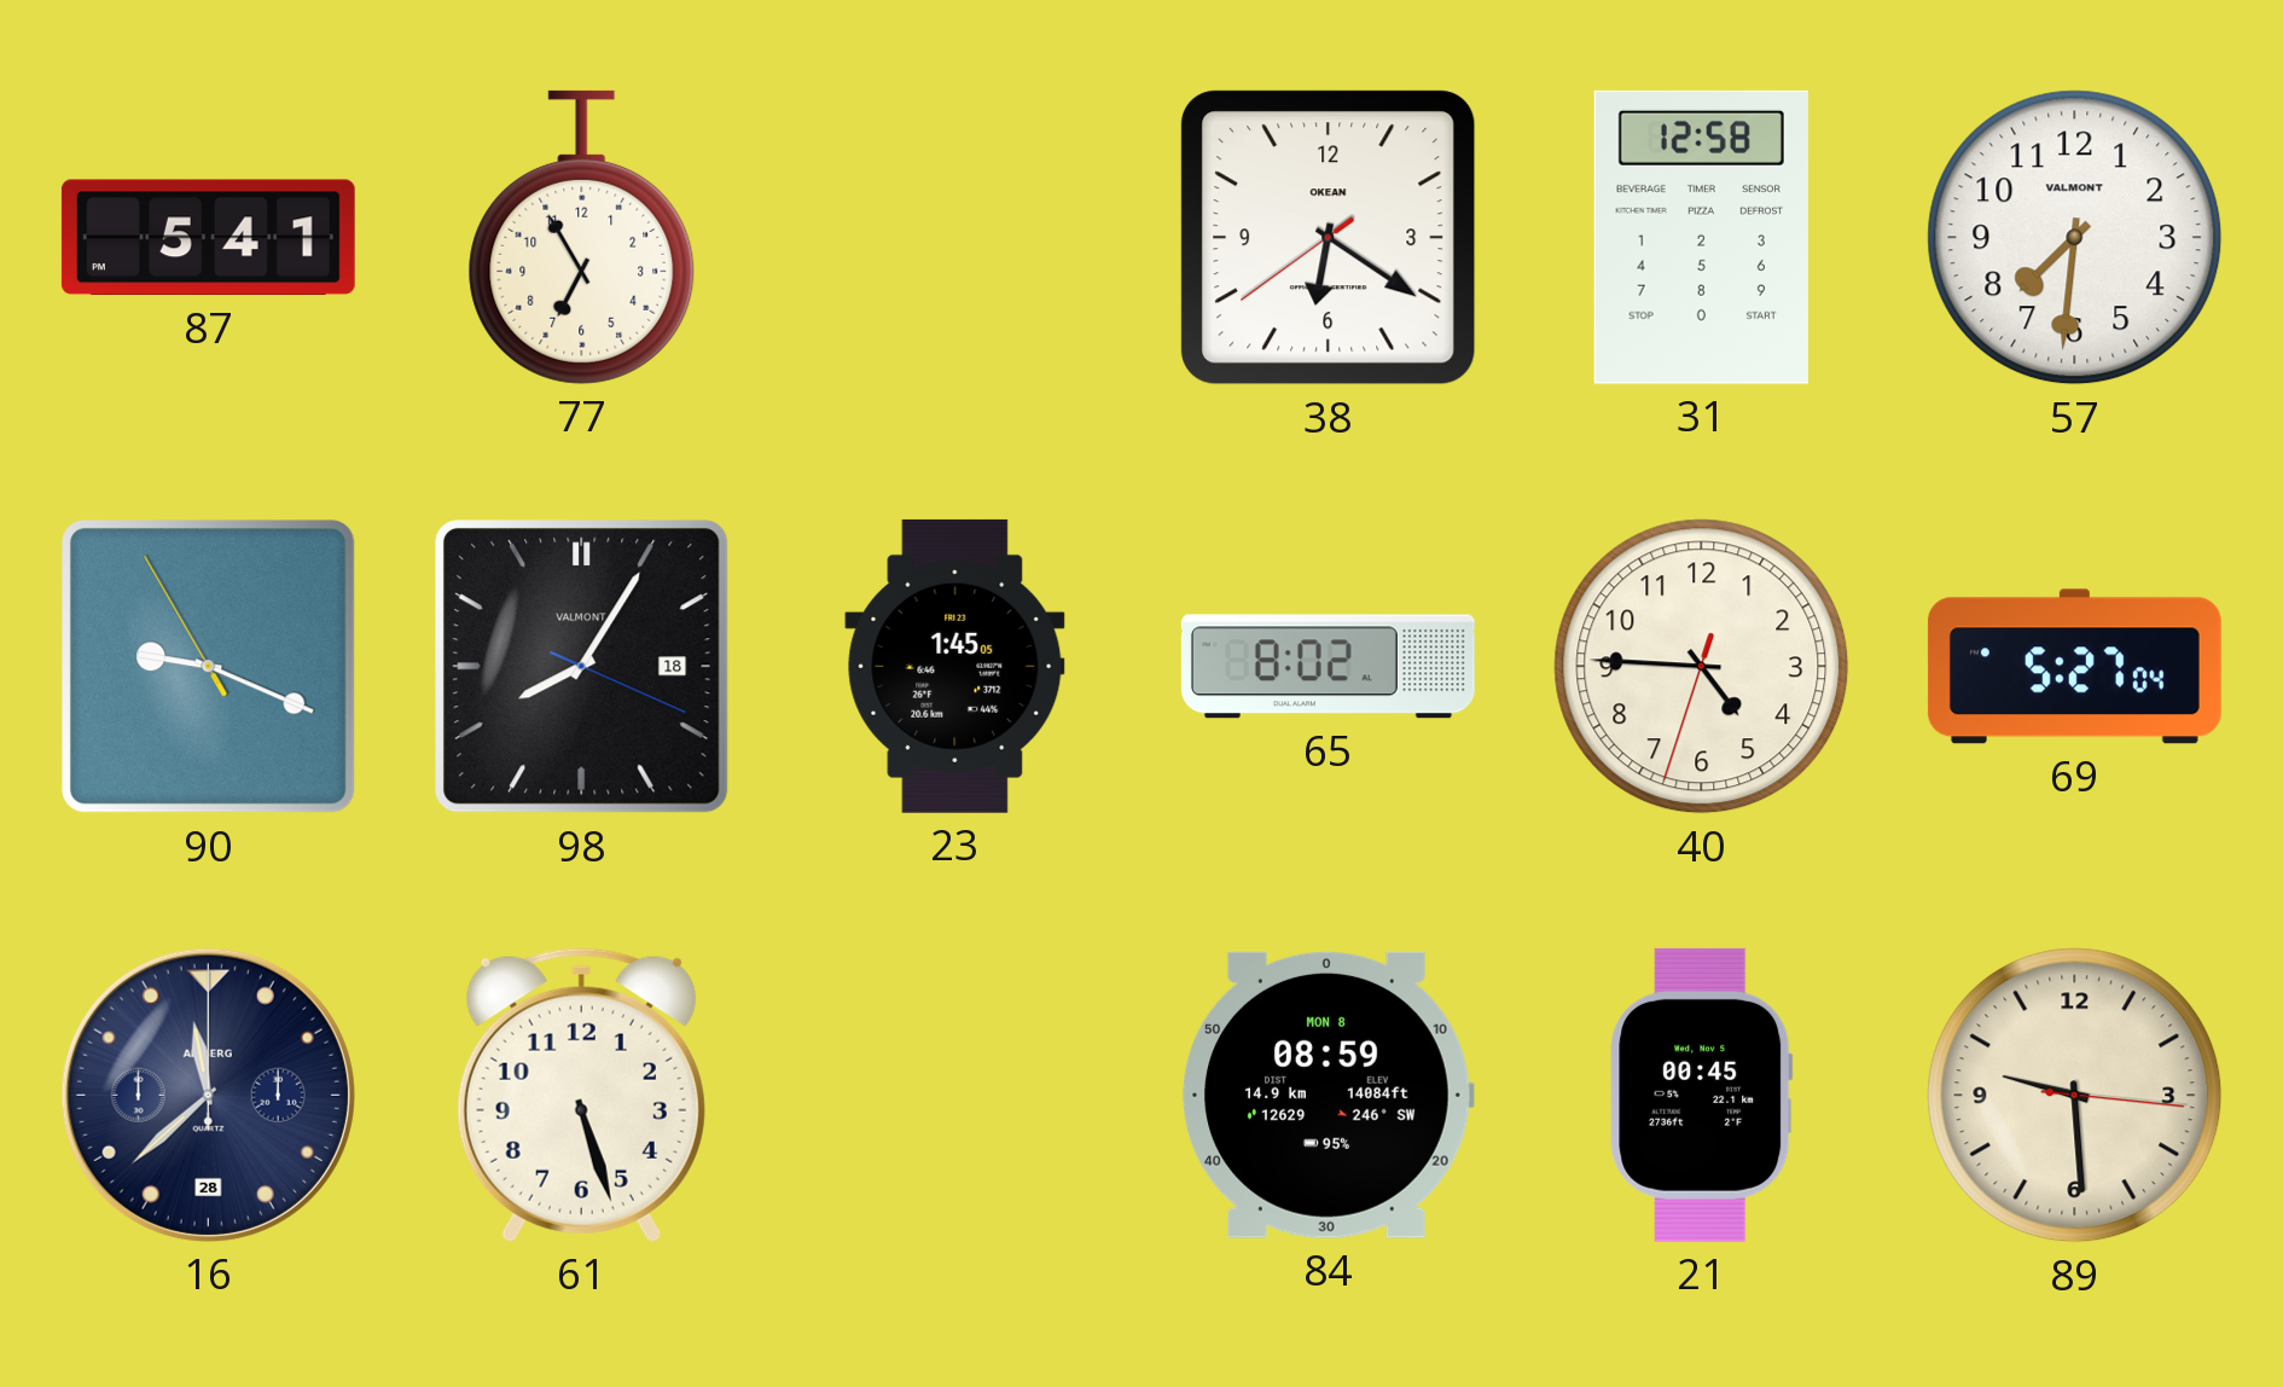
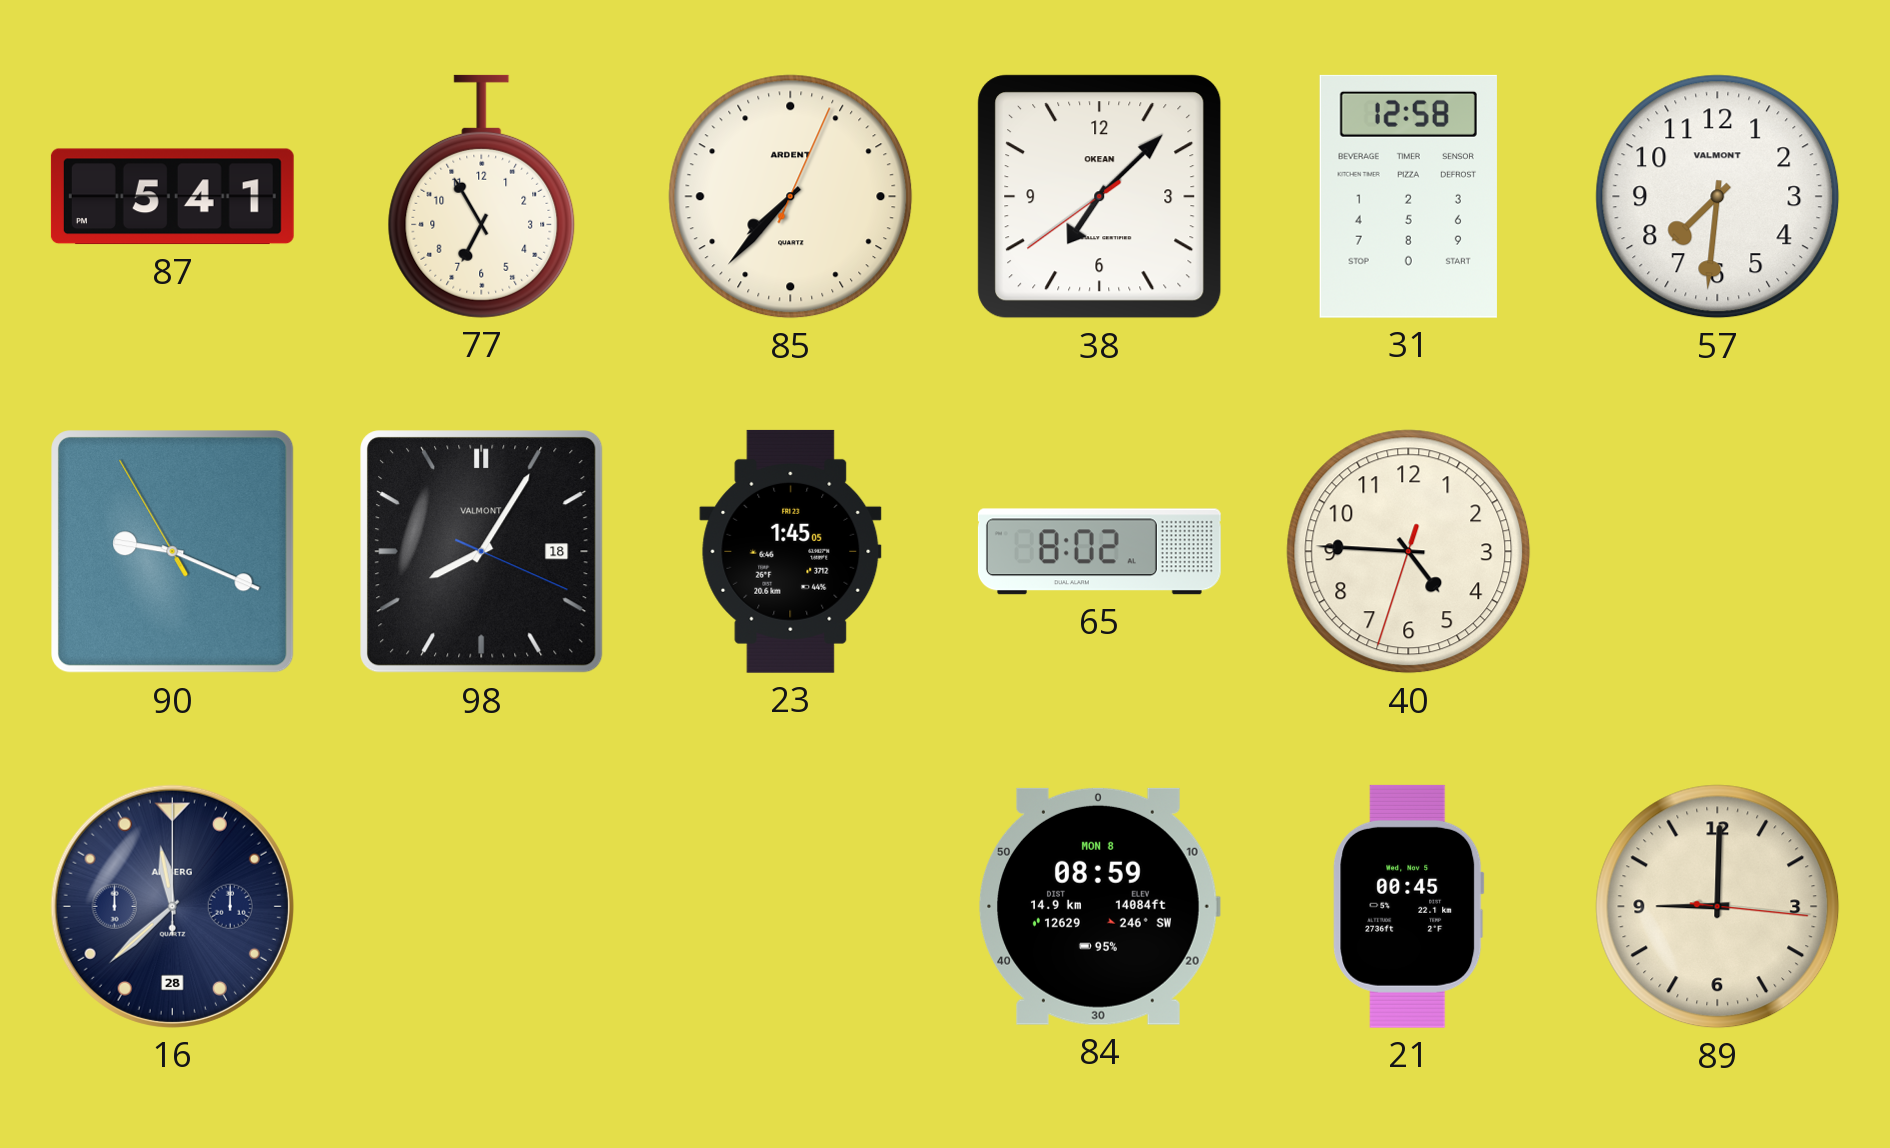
85: none -> 7:37
38: 6:20 -> 7:07
69: 5:27 -> none
61: 5:27 -> none
89: 9:29 -> 9:00
